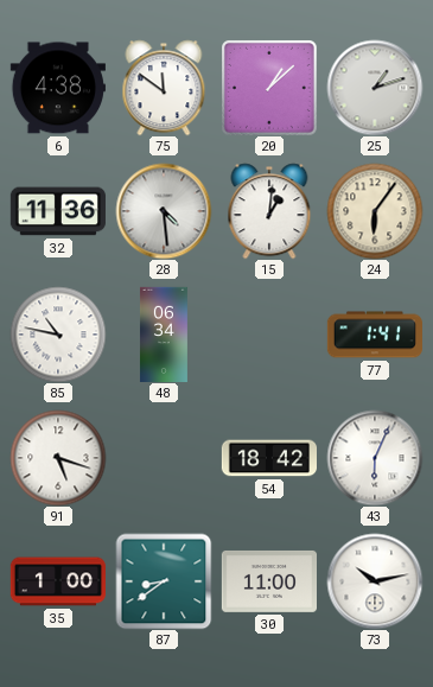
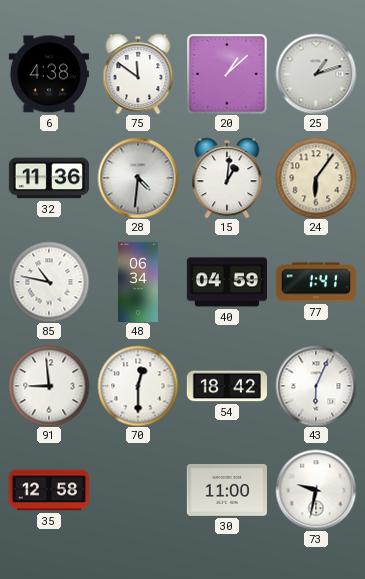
28: 4:29 -> 4:31
40: none -> 04:59
91: 5:18 -> 8:59
70: none -> 12:30
35: 1:00 -> 12:58
87: 8:39 -> none
73: 10:13 -> 9:32
